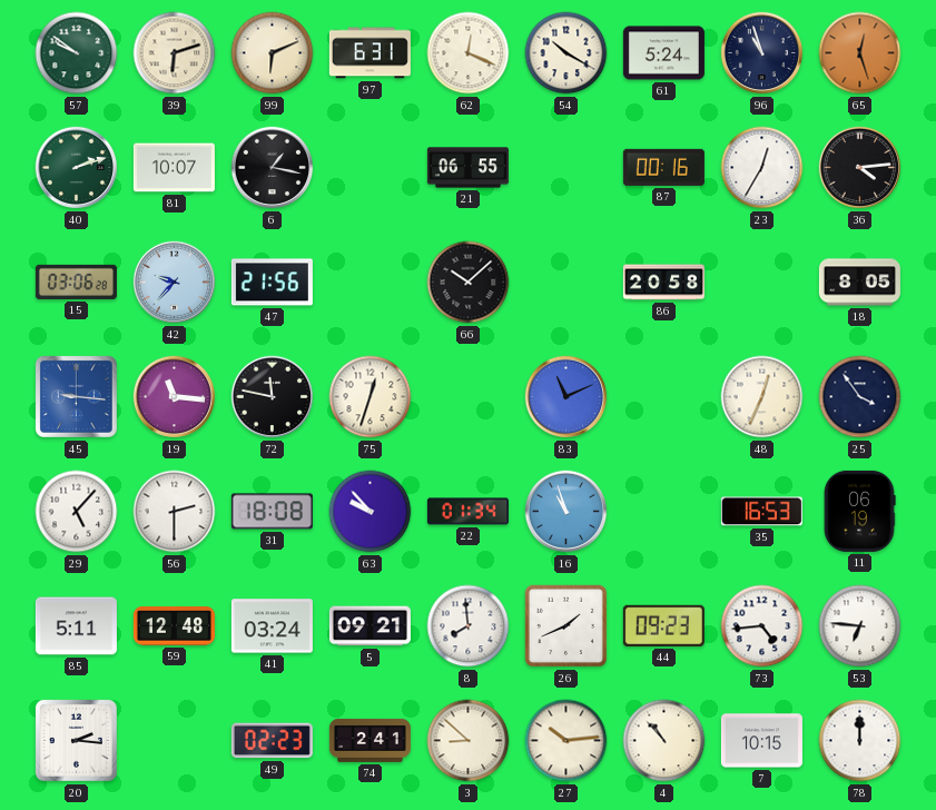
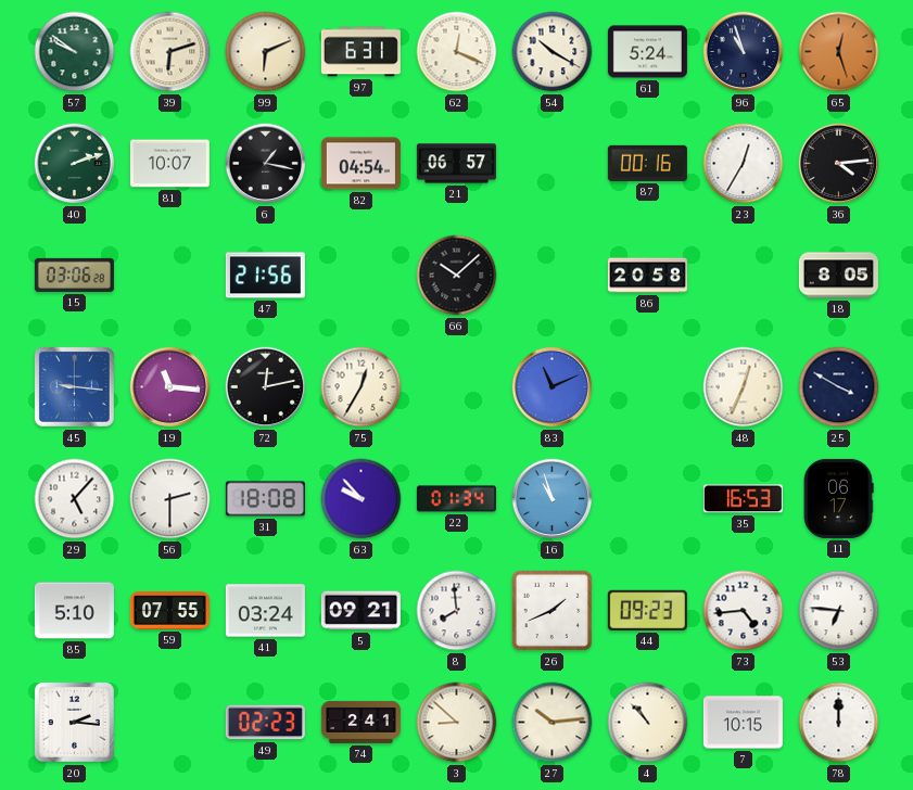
82: none -> 04:54
21: 06:55 -> 06:57
42: 9:37 -> none
72: 11:47 -> 12:13
75: 12:33 -> 12:35
25: 3:54 -> 3:50
11: 06:19 -> 06:17
85: 5:11 -> 5:10
59: 12:48 -> 07:55
